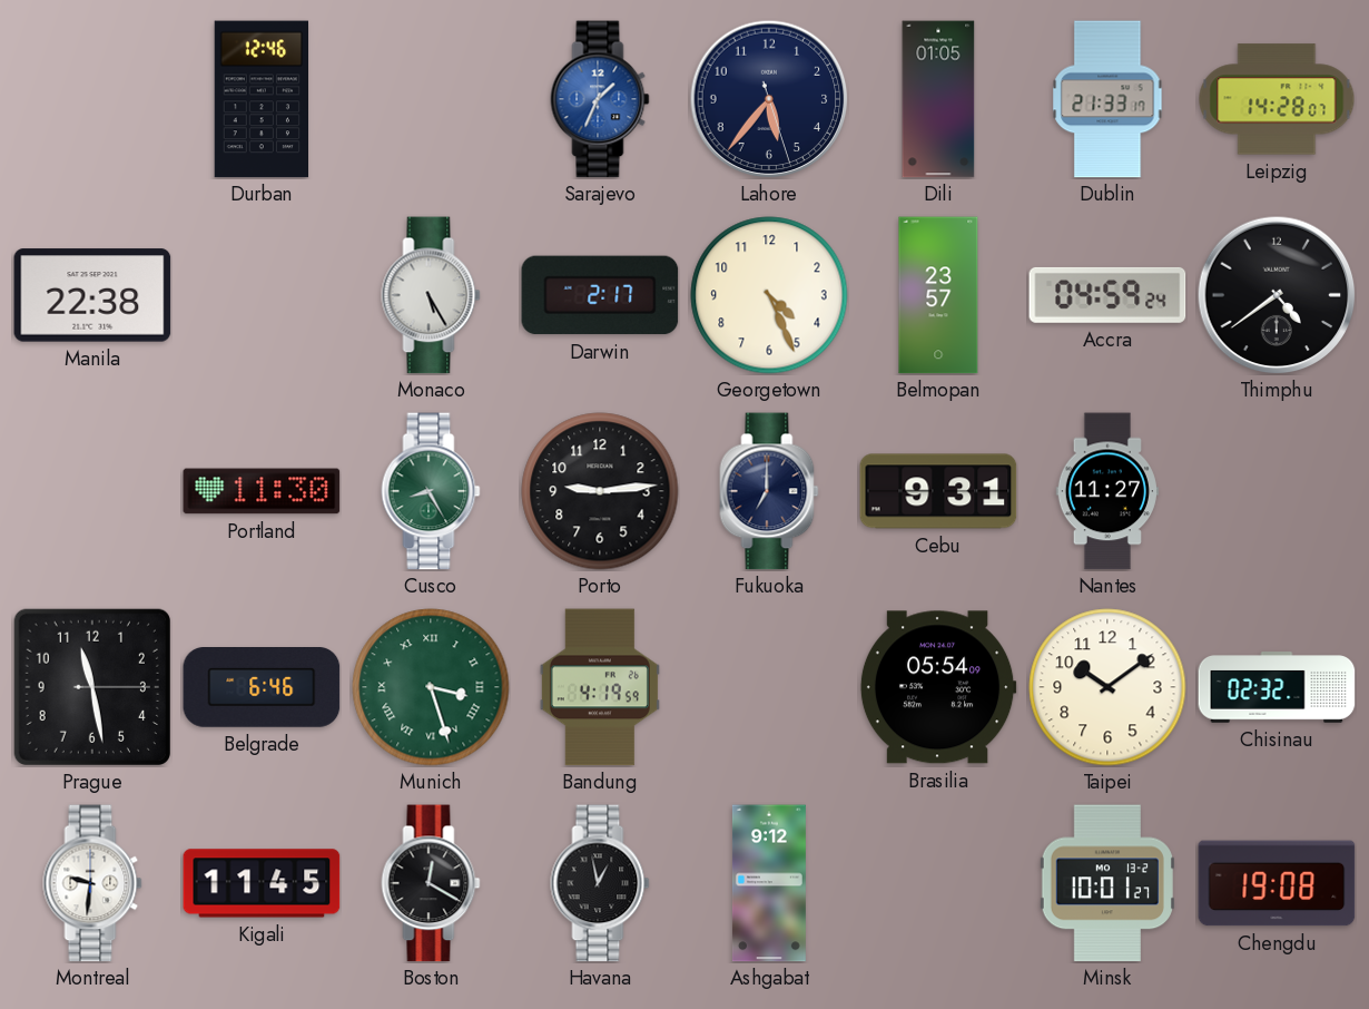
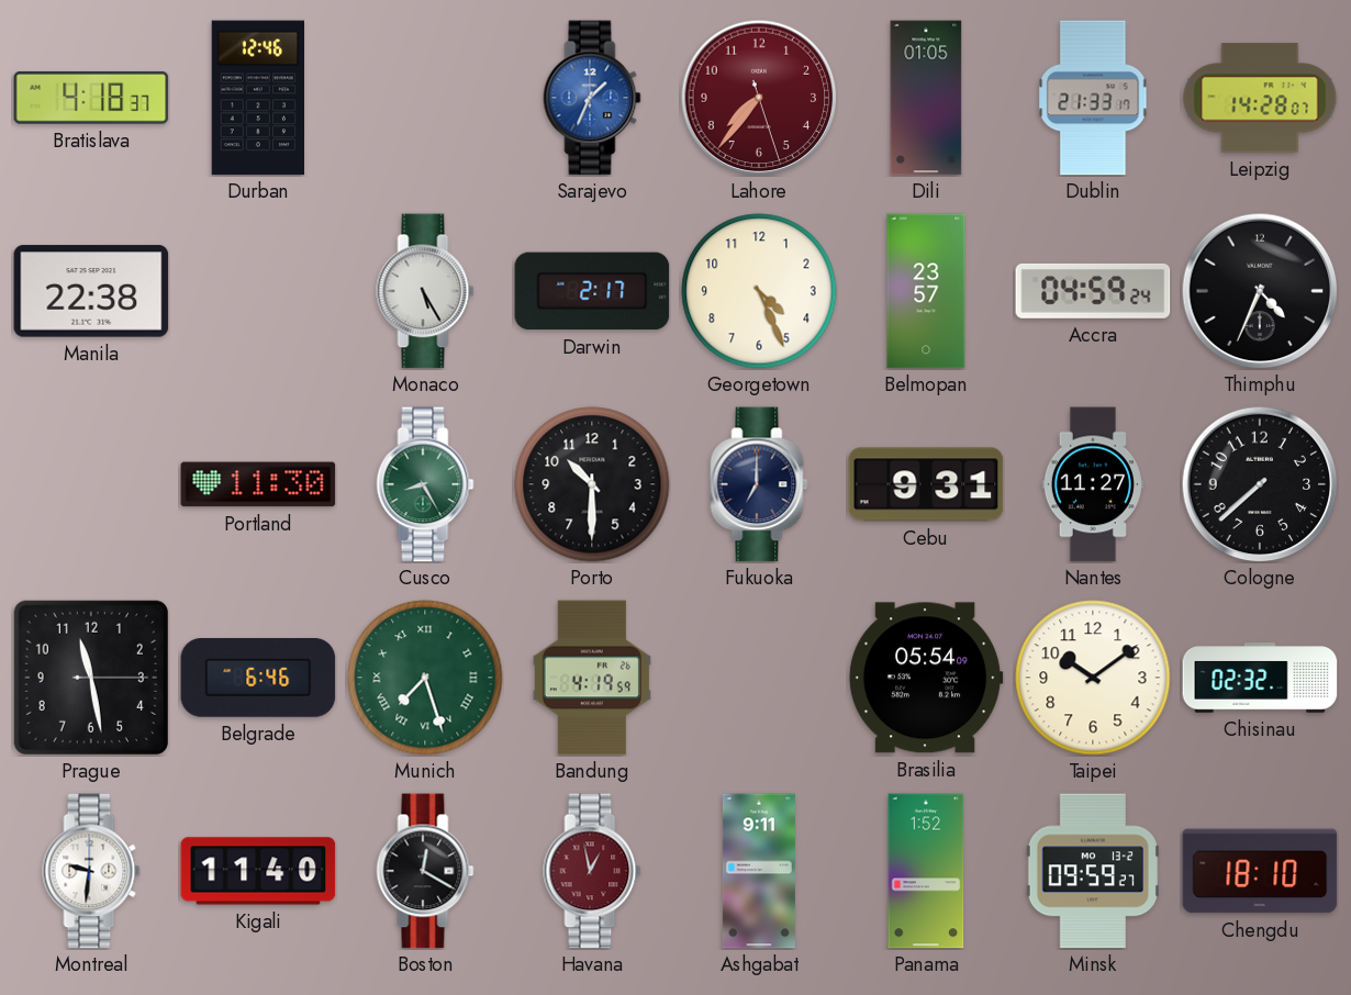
Bratislava: none -> 4:18
Lahore: 5:36 -> 7:36
Lahore dial: navy -> burgundy
Thimphu: 4:39 -> 4:34
Porto: 9:14 -> 10:30
Cologne: none -> 7:38
Munich: 3:27 -> 7:27
Kigali: 11:45 -> 11:40
Havana dial: black -> burgundy
Ashgabat: 9:12 -> 9:11
Panama: none -> 1:52
Minsk: 10:01 -> 09:59
Chengdu: 19:08 -> 18:10
